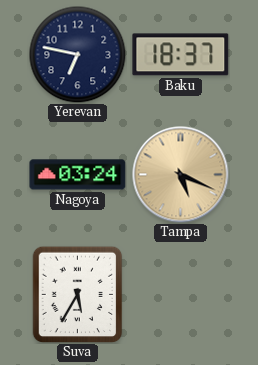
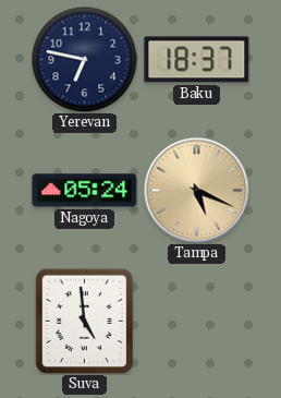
Nagoya: 03:24 -> 05:24
Suva: 5:35 -> 4:59
